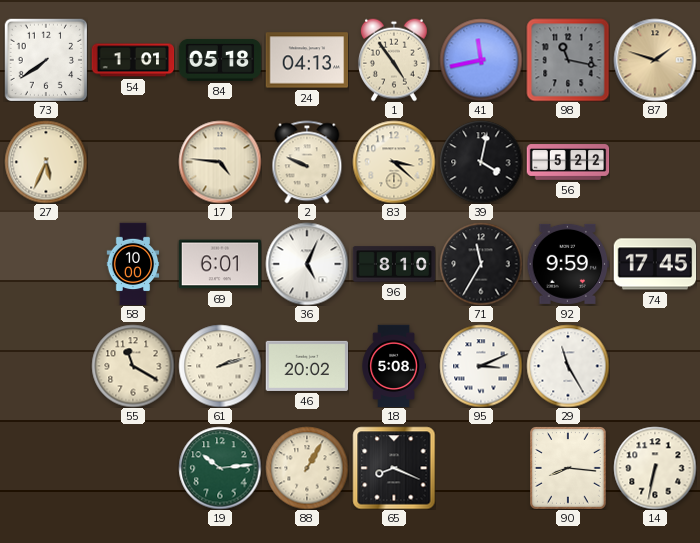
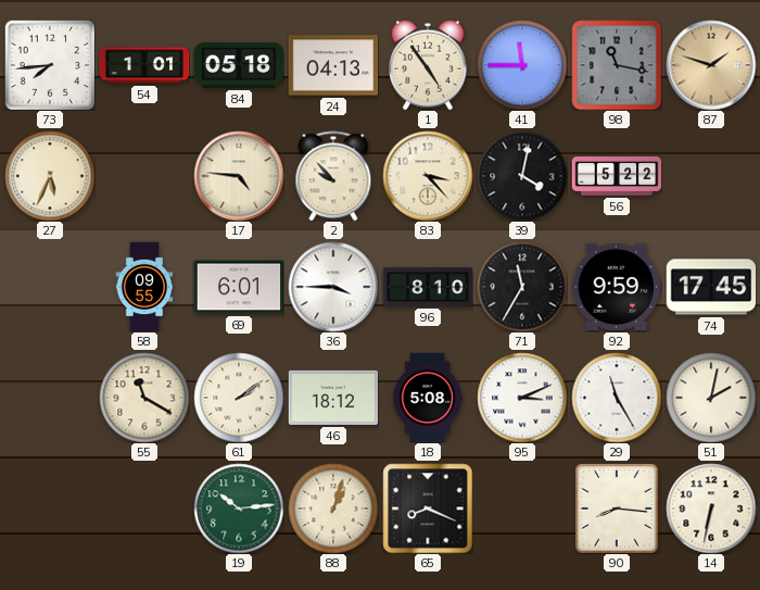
73: 7:39 -> 7:44
41: 11:43 -> 11:45
2: 9:49 -> 9:53
83: 3:22 -> 3:23
58: 10:00 -> 09:55
36: 5:04 -> 3:45
61: 2:12 -> 2:09
46: 20:02 -> 18:12
51: none -> 2:02
88: 1:05 -> 1:03
